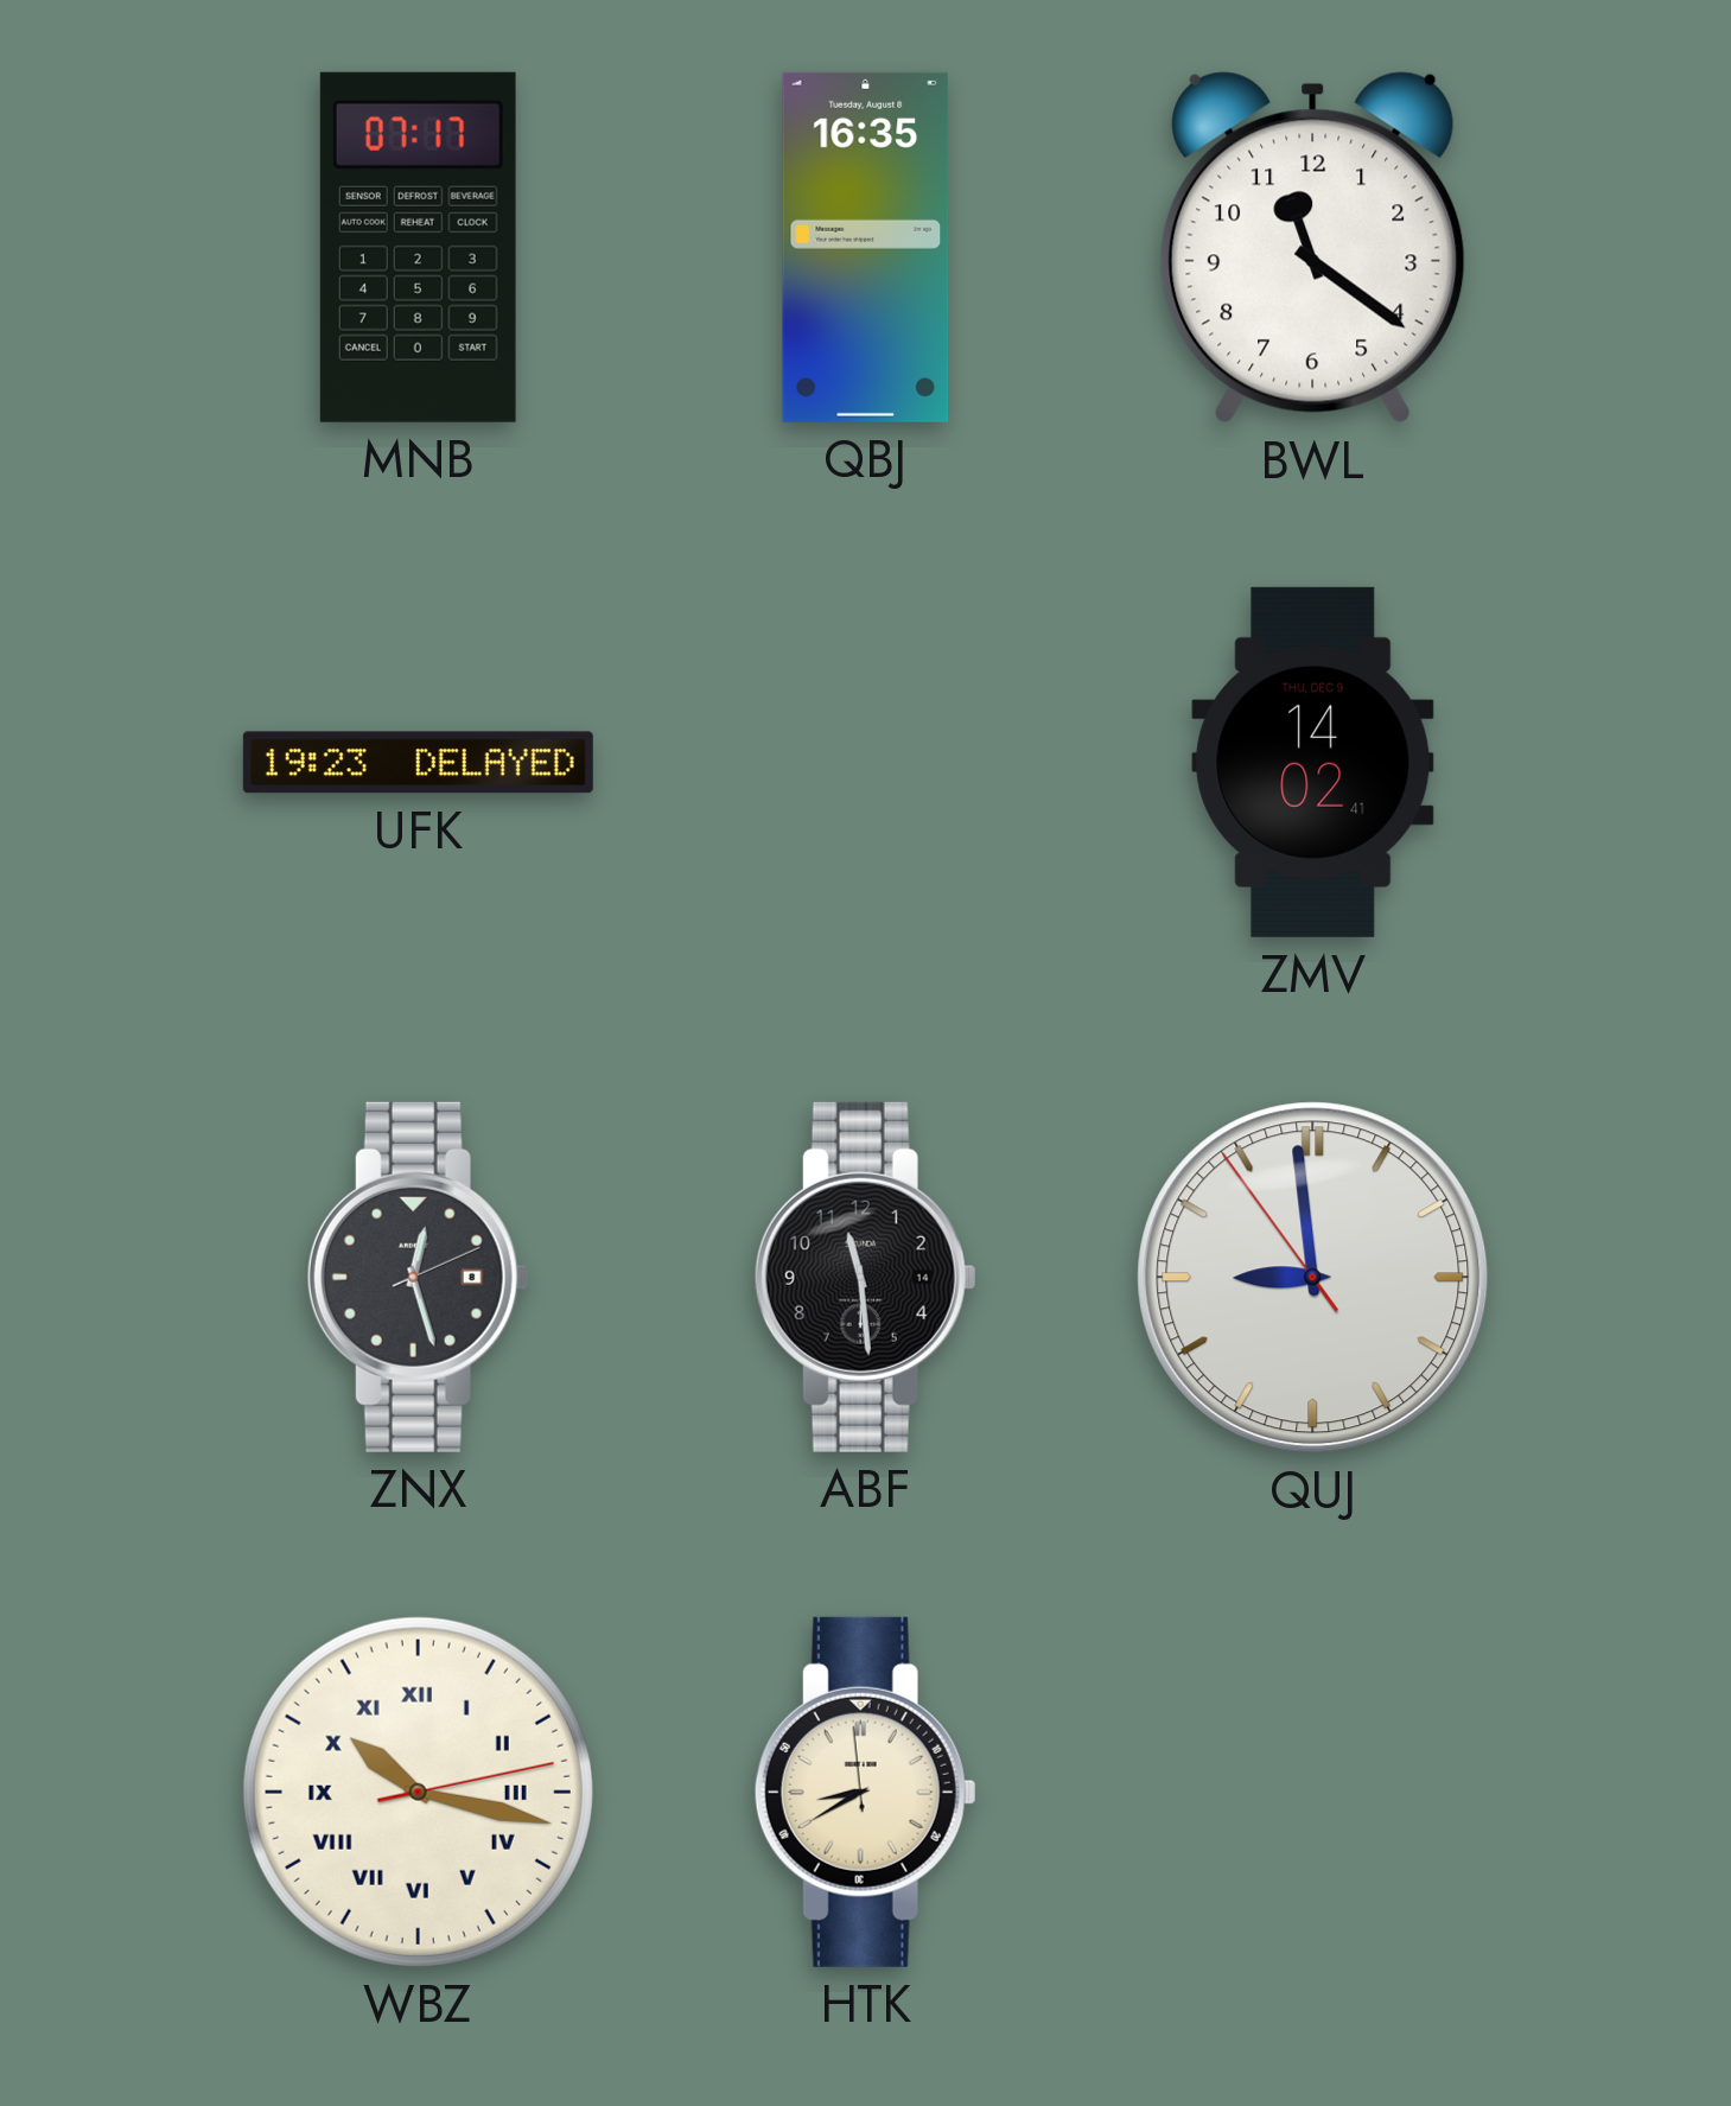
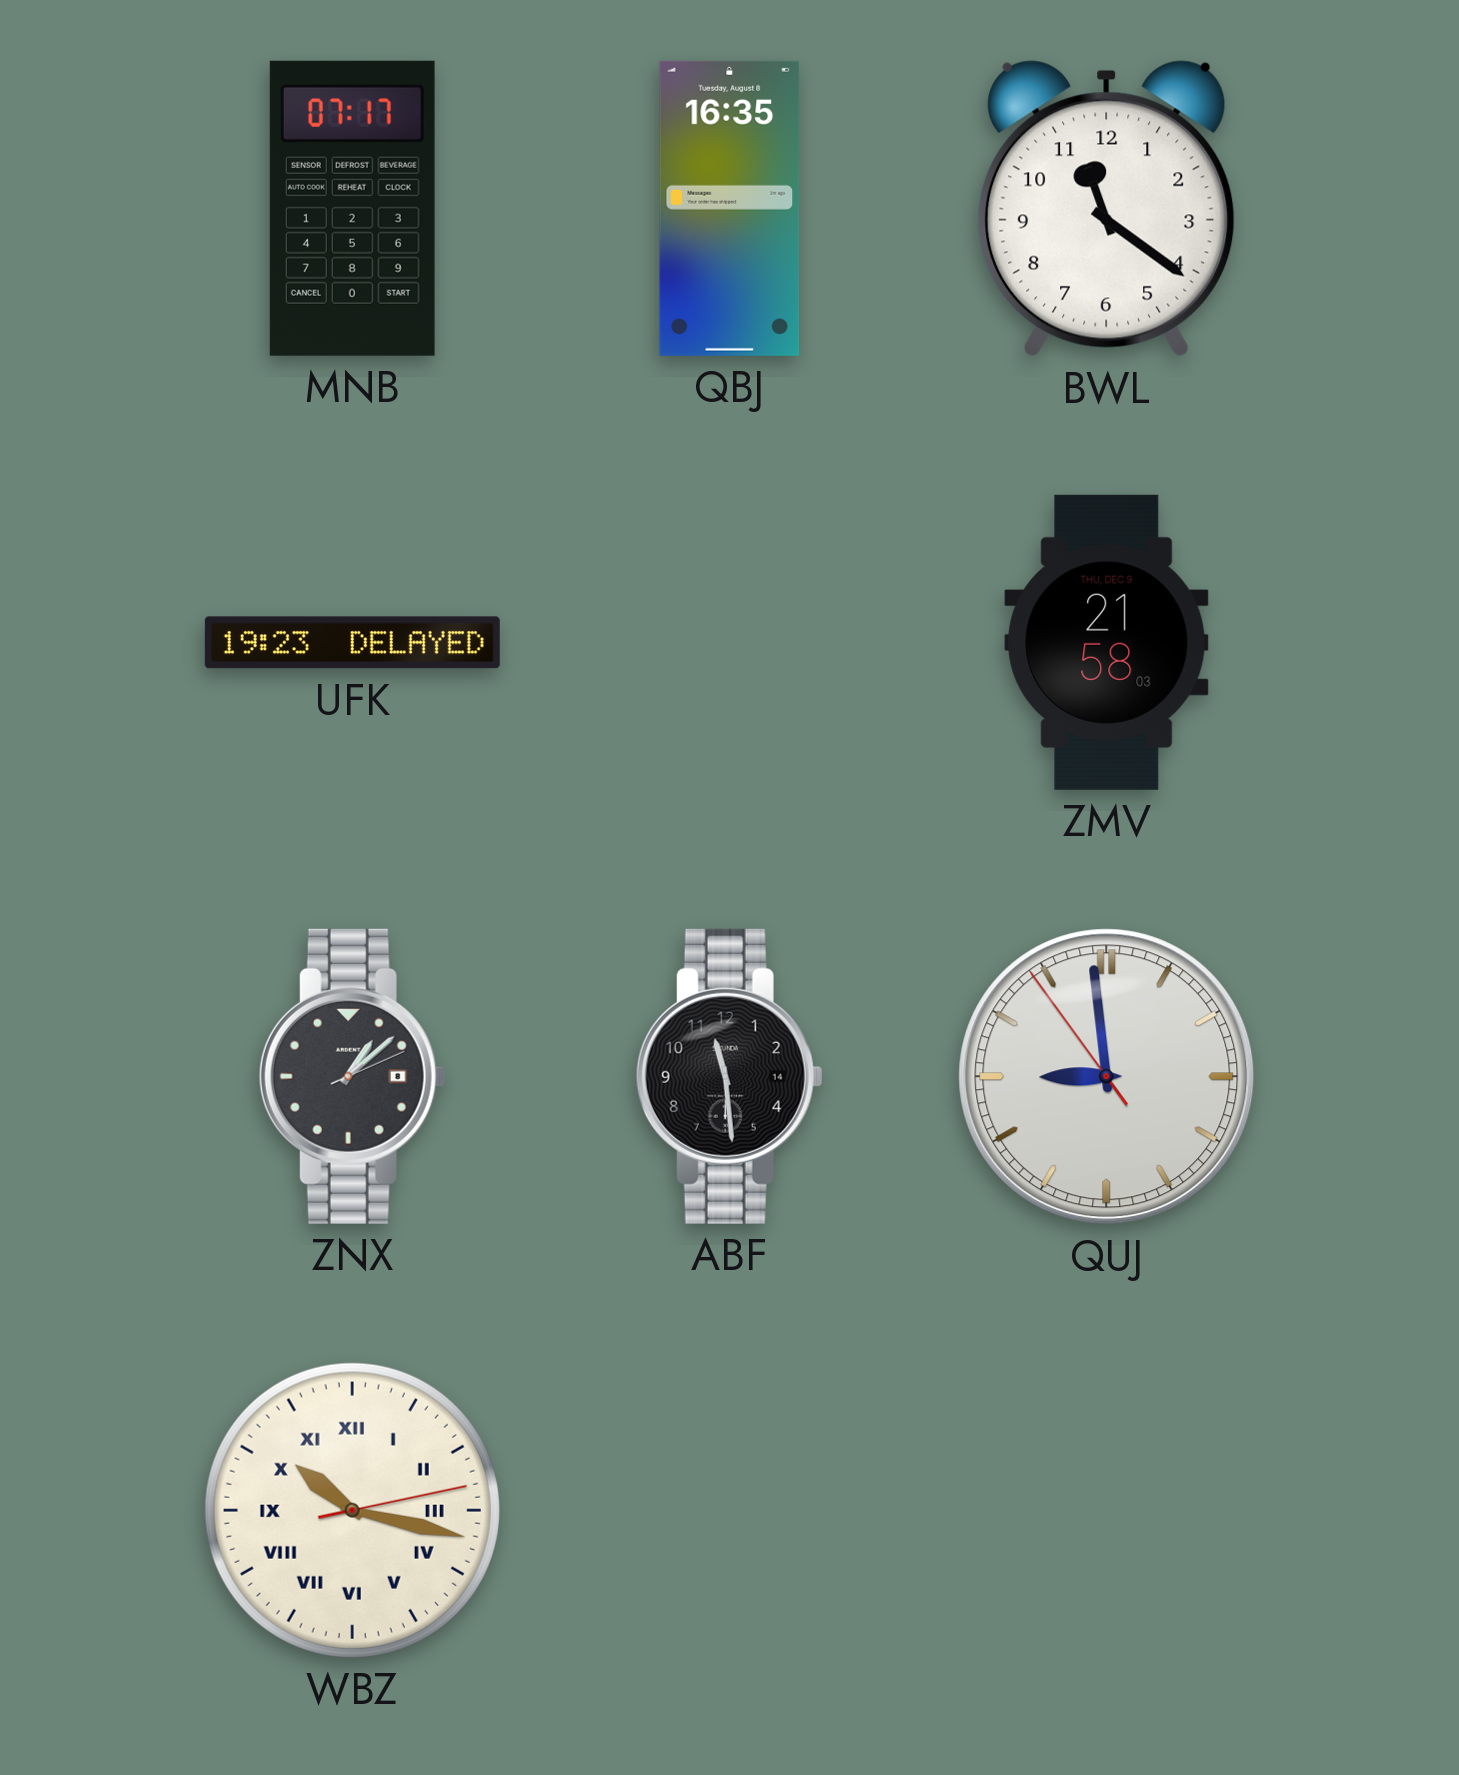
ZMV: 14:02 -> 21:58
ZNX: 12:27 -> 1:08
HTK: 8:39 -> none
